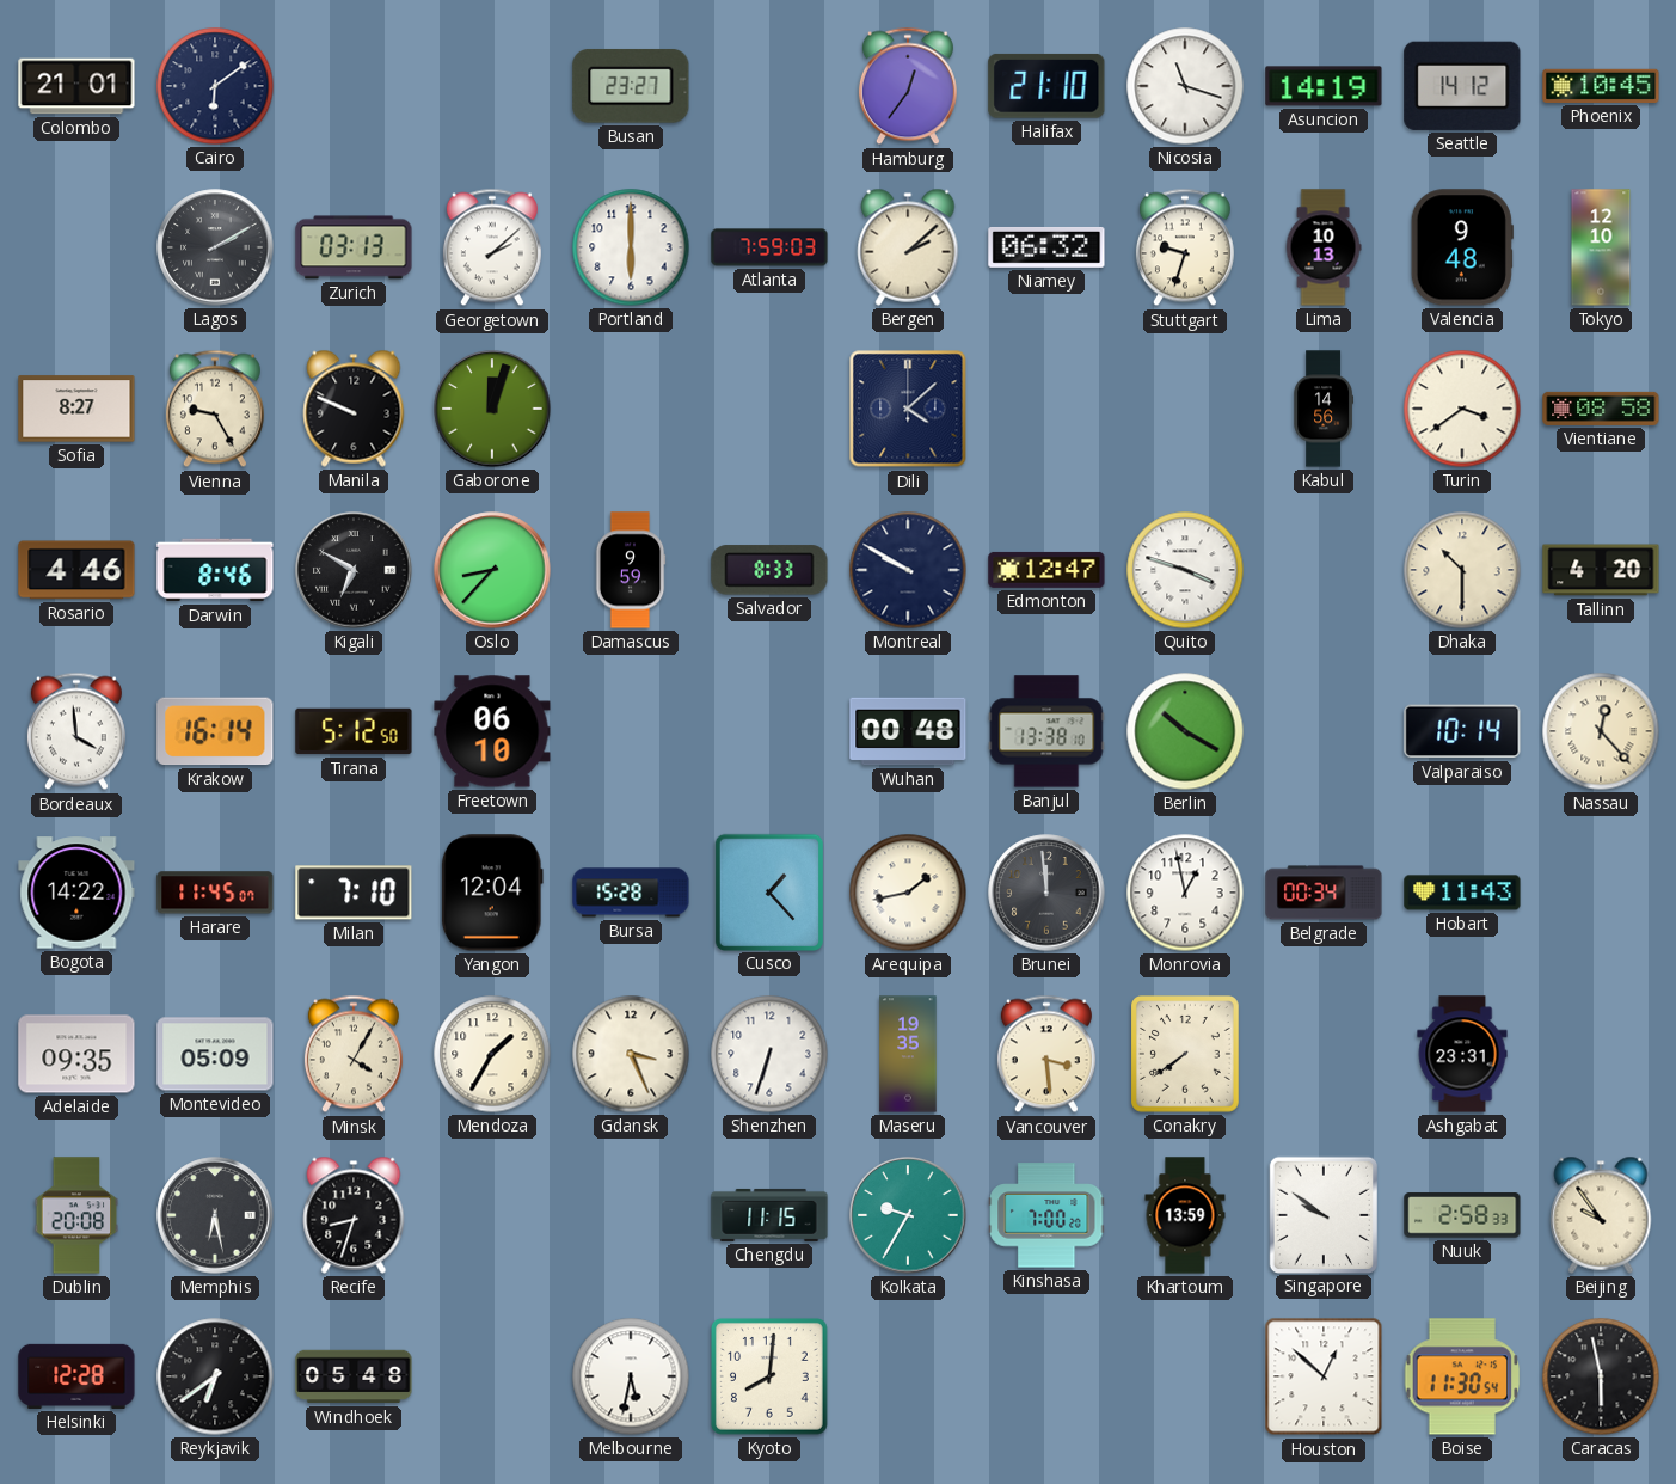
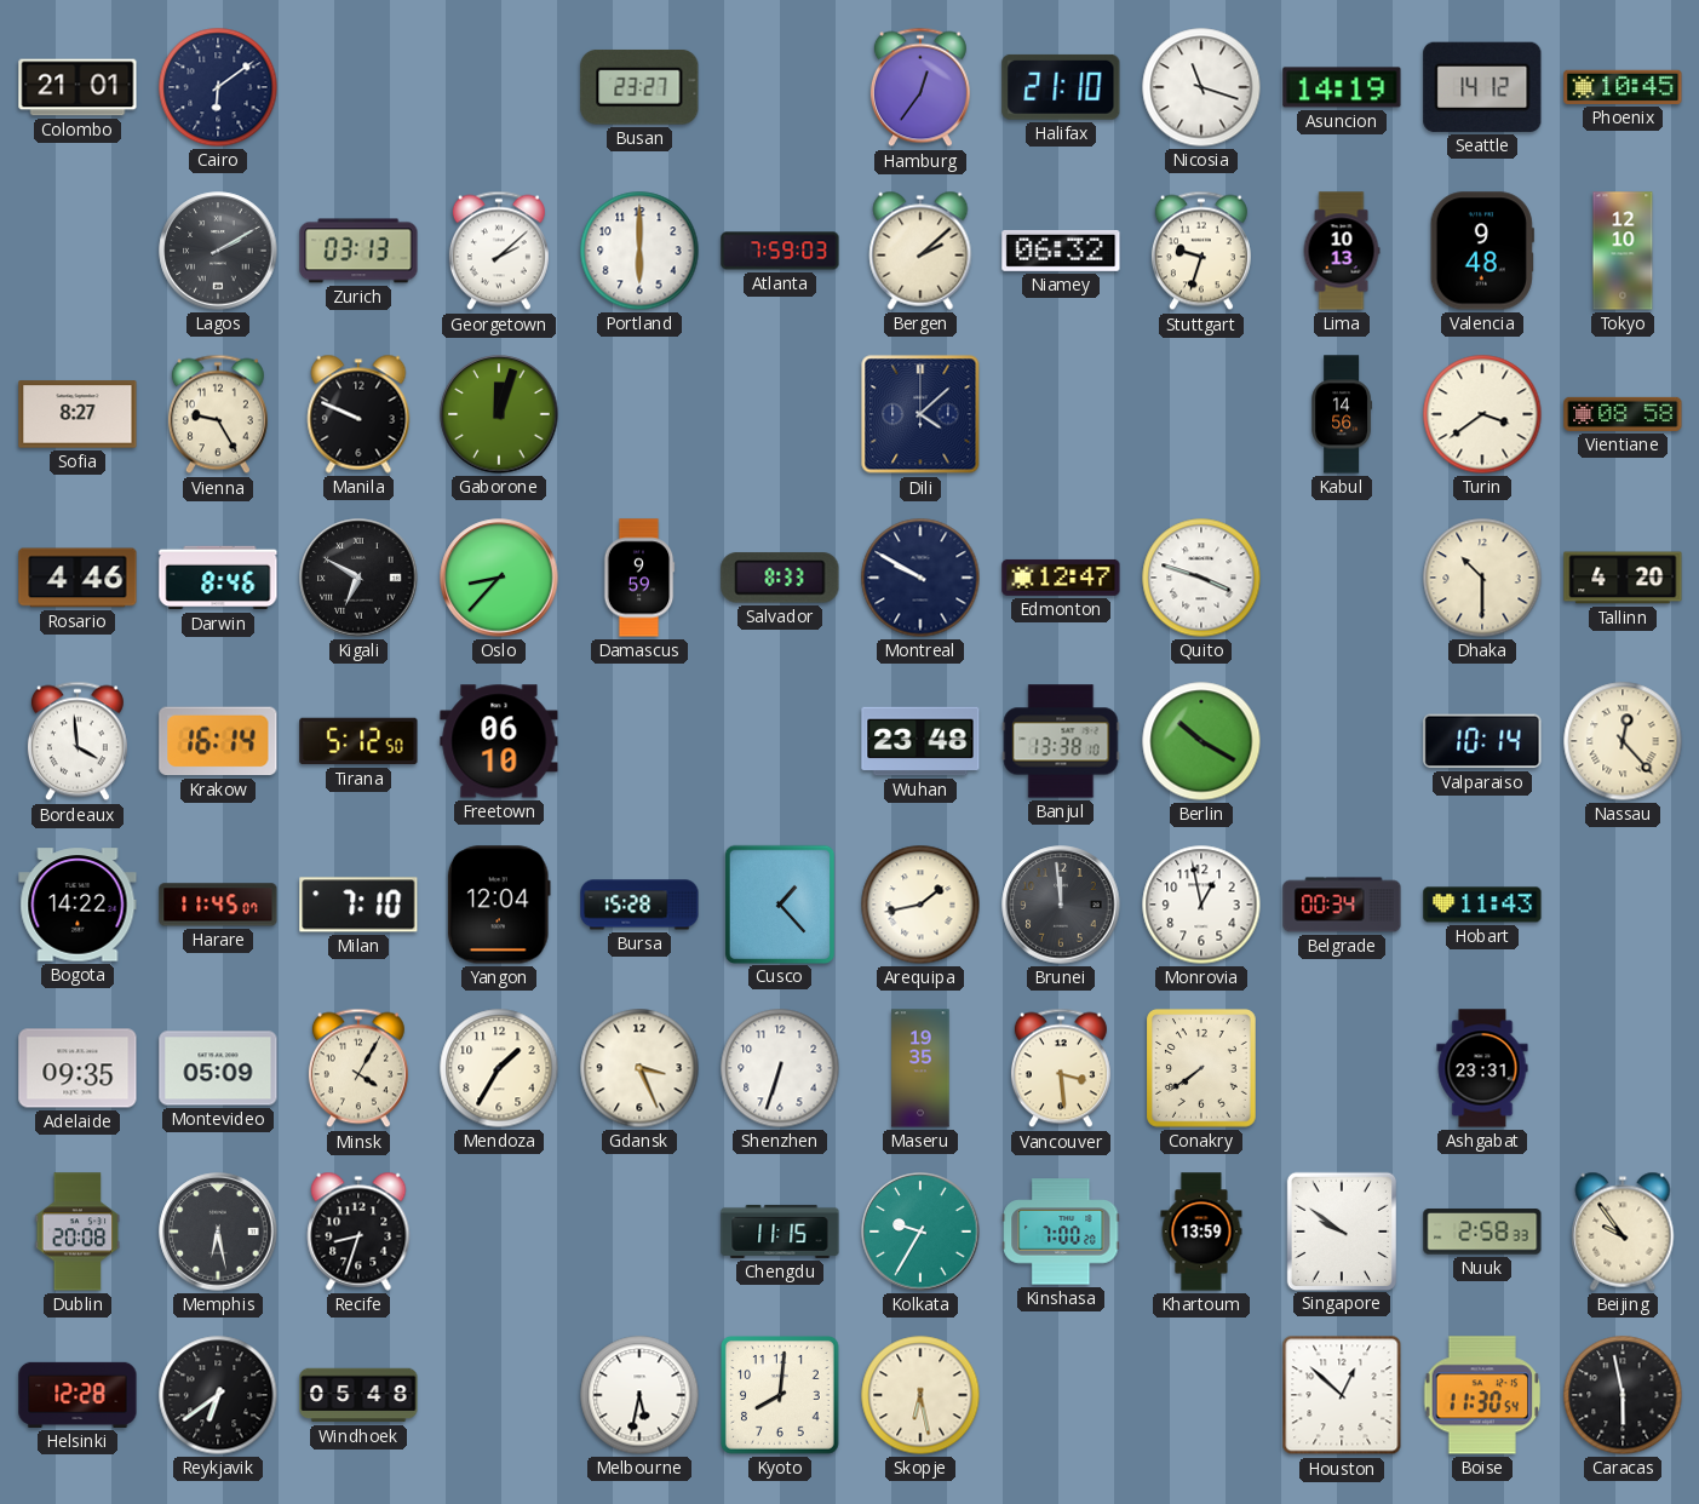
Wuhan: 00:48 -> 23:48
Skopje: none -> 6:28
